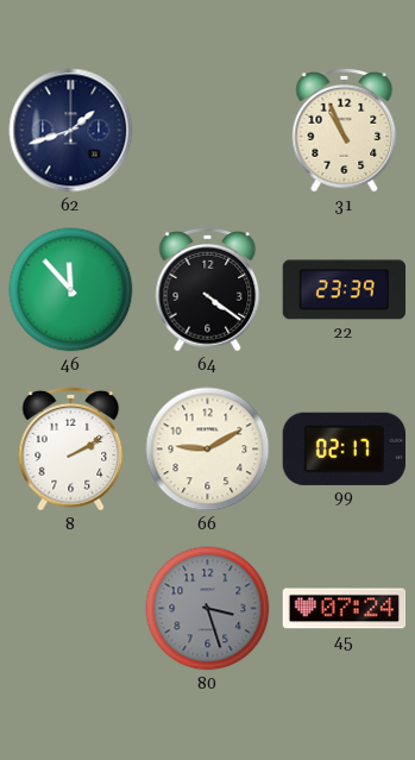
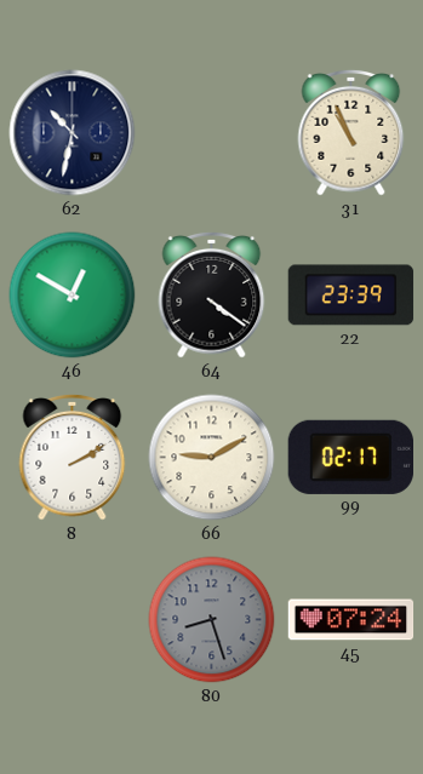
62: 1:42 -> 10:32
46: 11:53 -> 12:50
80: 3:27 -> 8:27
